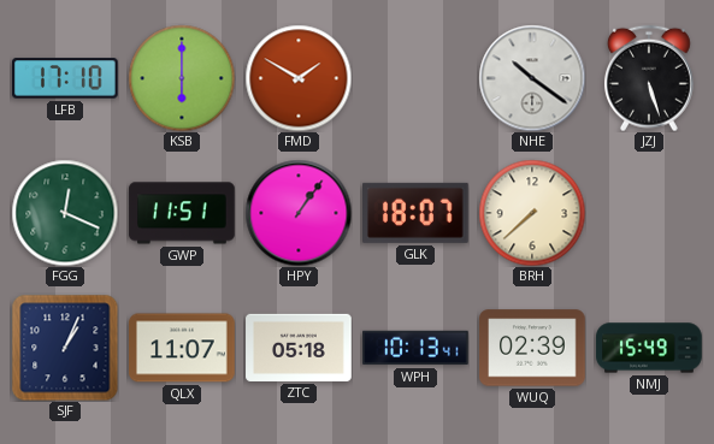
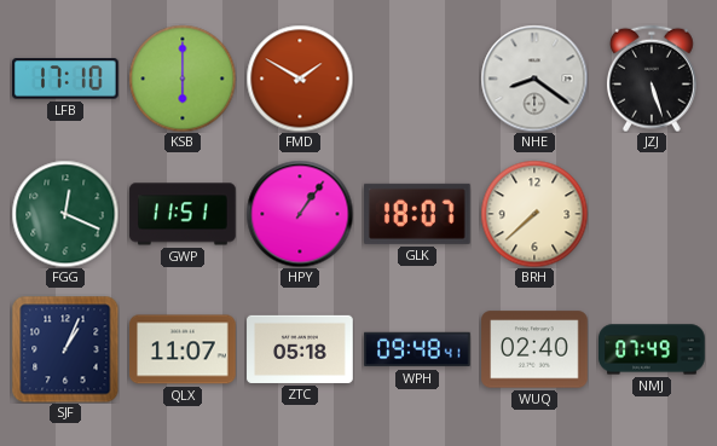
NHE: 10:21 -> 8:21
WPH: 10:13 -> 09:48
WUQ: 02:39 -> 02:40
NMJ: 15:49 -> 07:49
